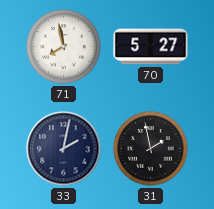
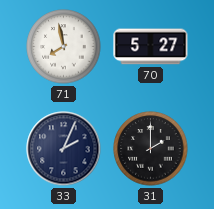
33: 2:02 -> 2:04
31: 1:58 -> 2:00
